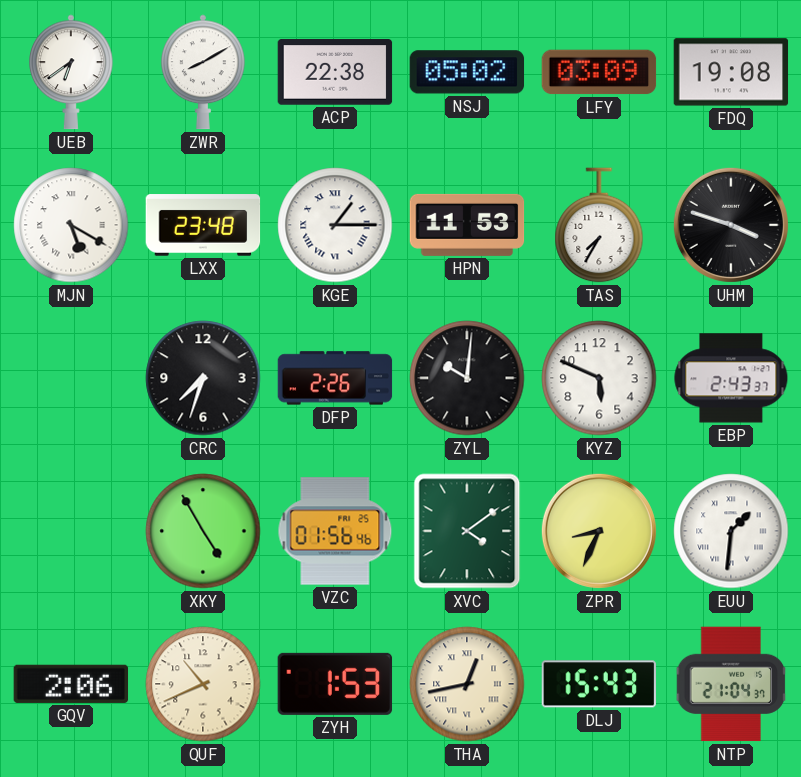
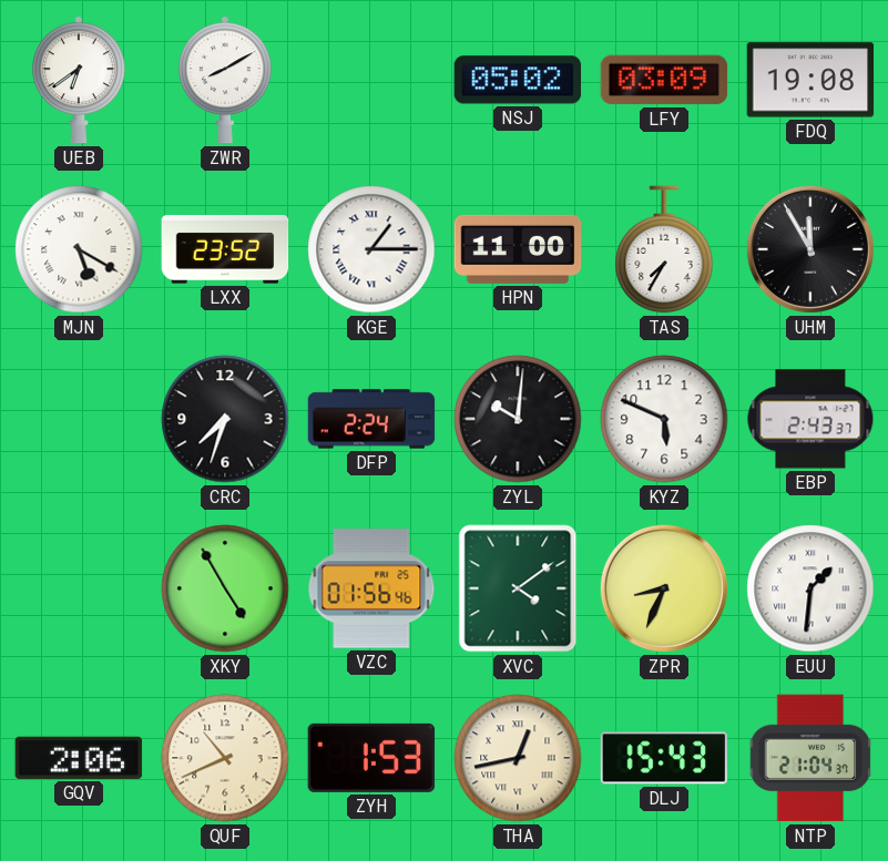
ACP: 22:38 -> none
LXX: 23:48 -> 23:52
HPN: 11:53 -> 11:00
UHM: 3:48 -> 11:55
DFP: 2:26 -> 2:24
